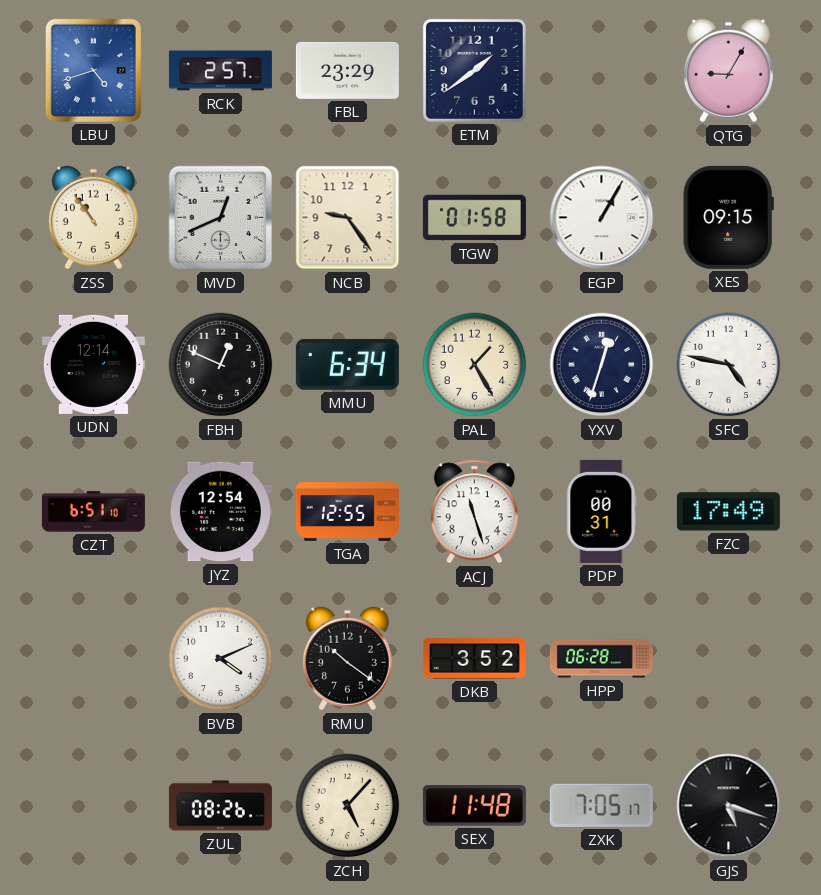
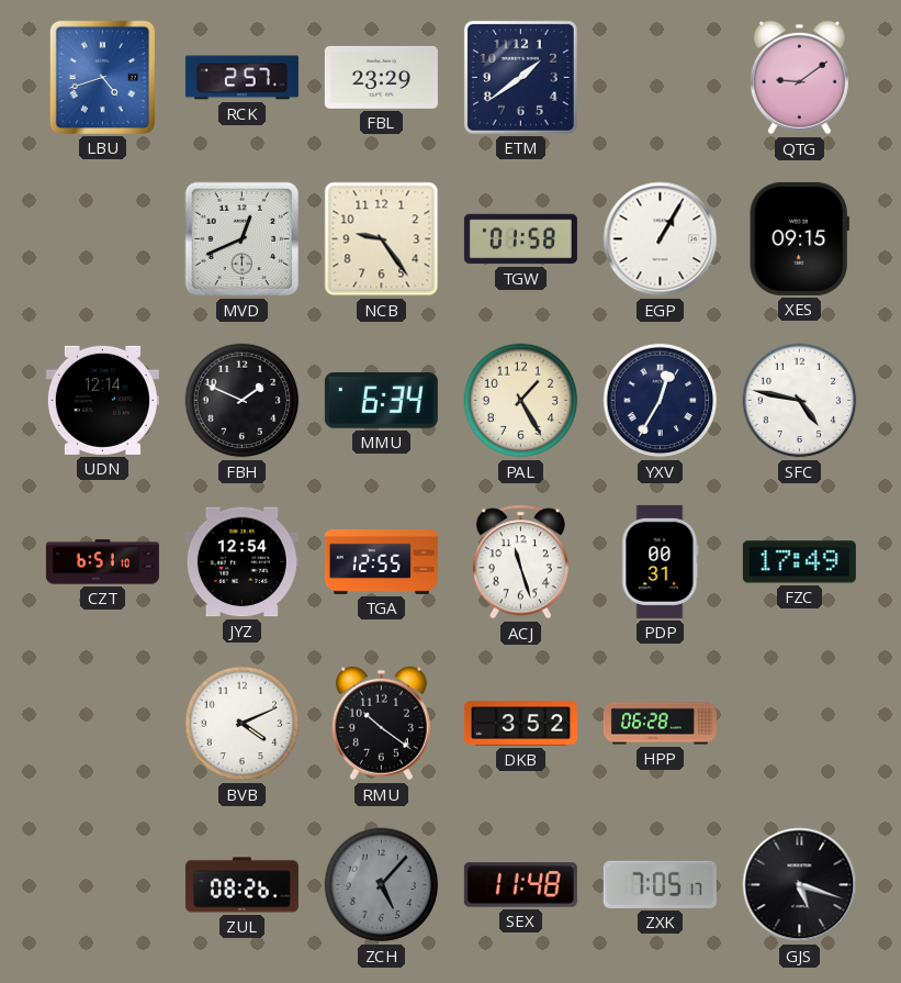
QTG: 9:05 -> 9:09
ZSS: 10:54 -> none
FBH: 12:49 -> 1:49
YXV: 12:33 -> 12:35
ZCH dial: cream -> grey
